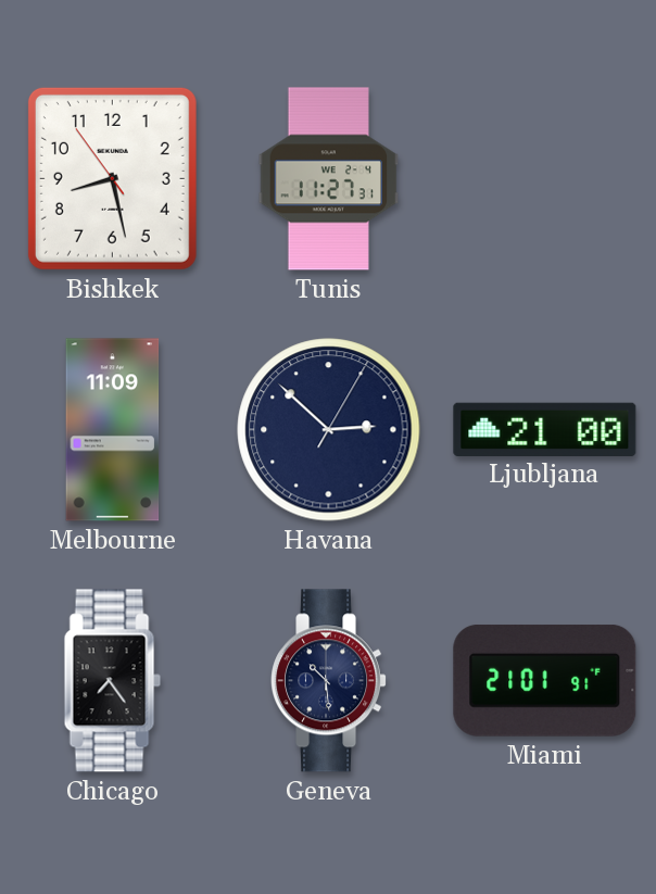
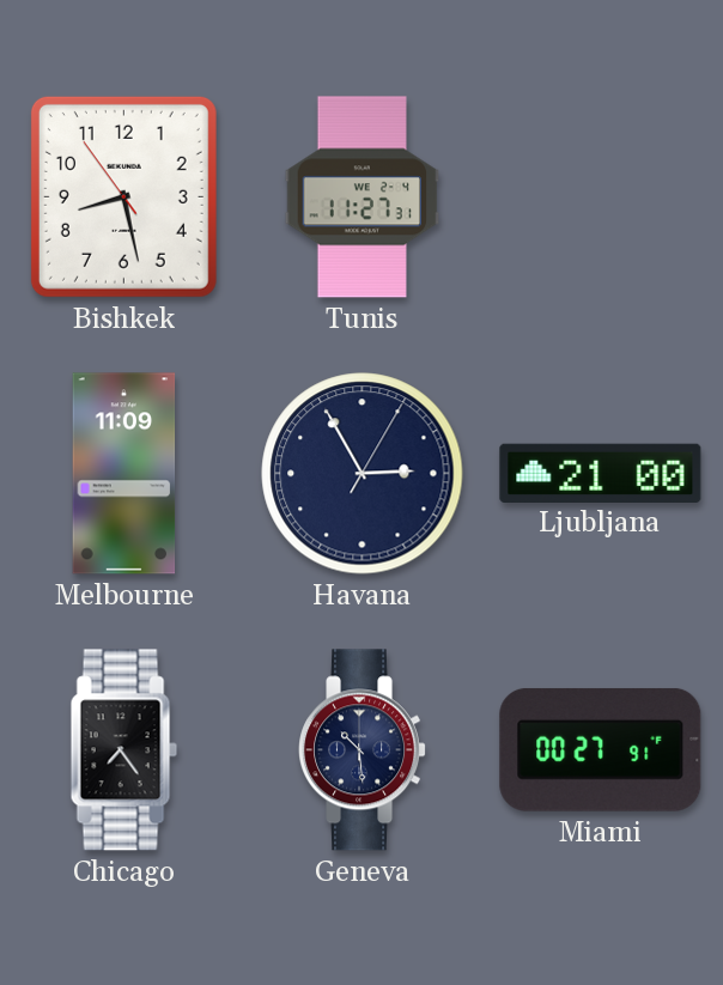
Havana: 2:52 -> 2:55
Miami: 21:01 -> 00:27
